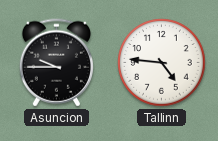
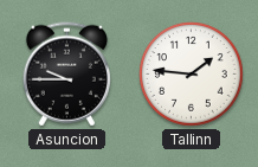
Tallinn: 4:46 -> 1:46
